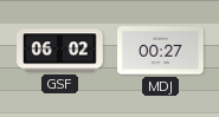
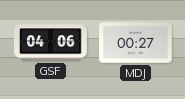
GSF: 06:02 -> 04:06
